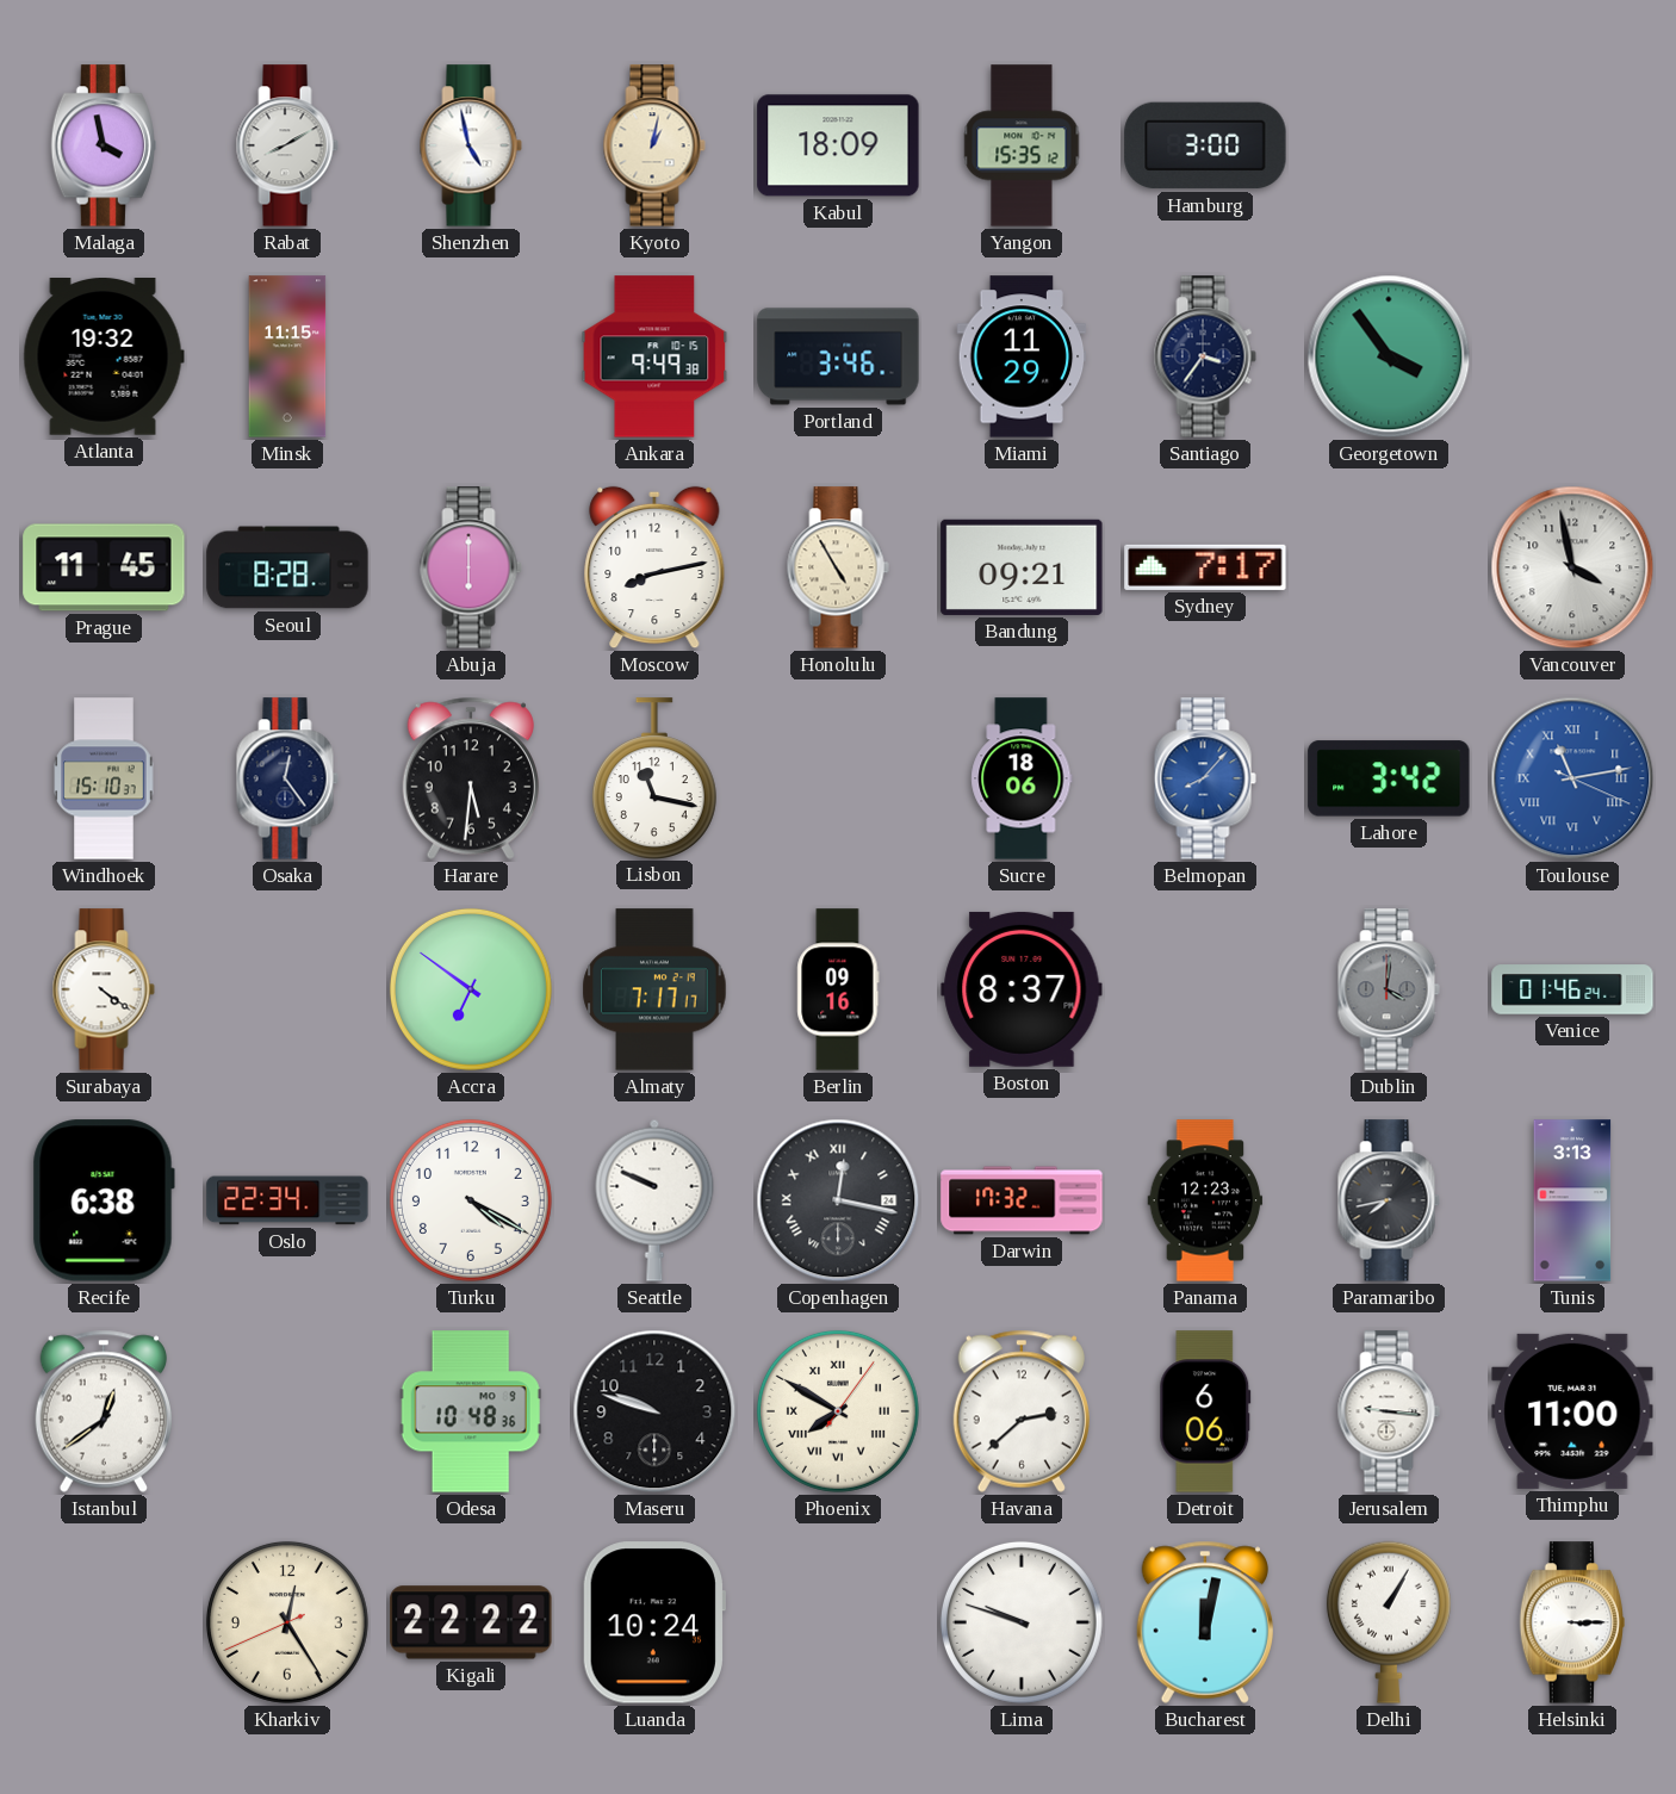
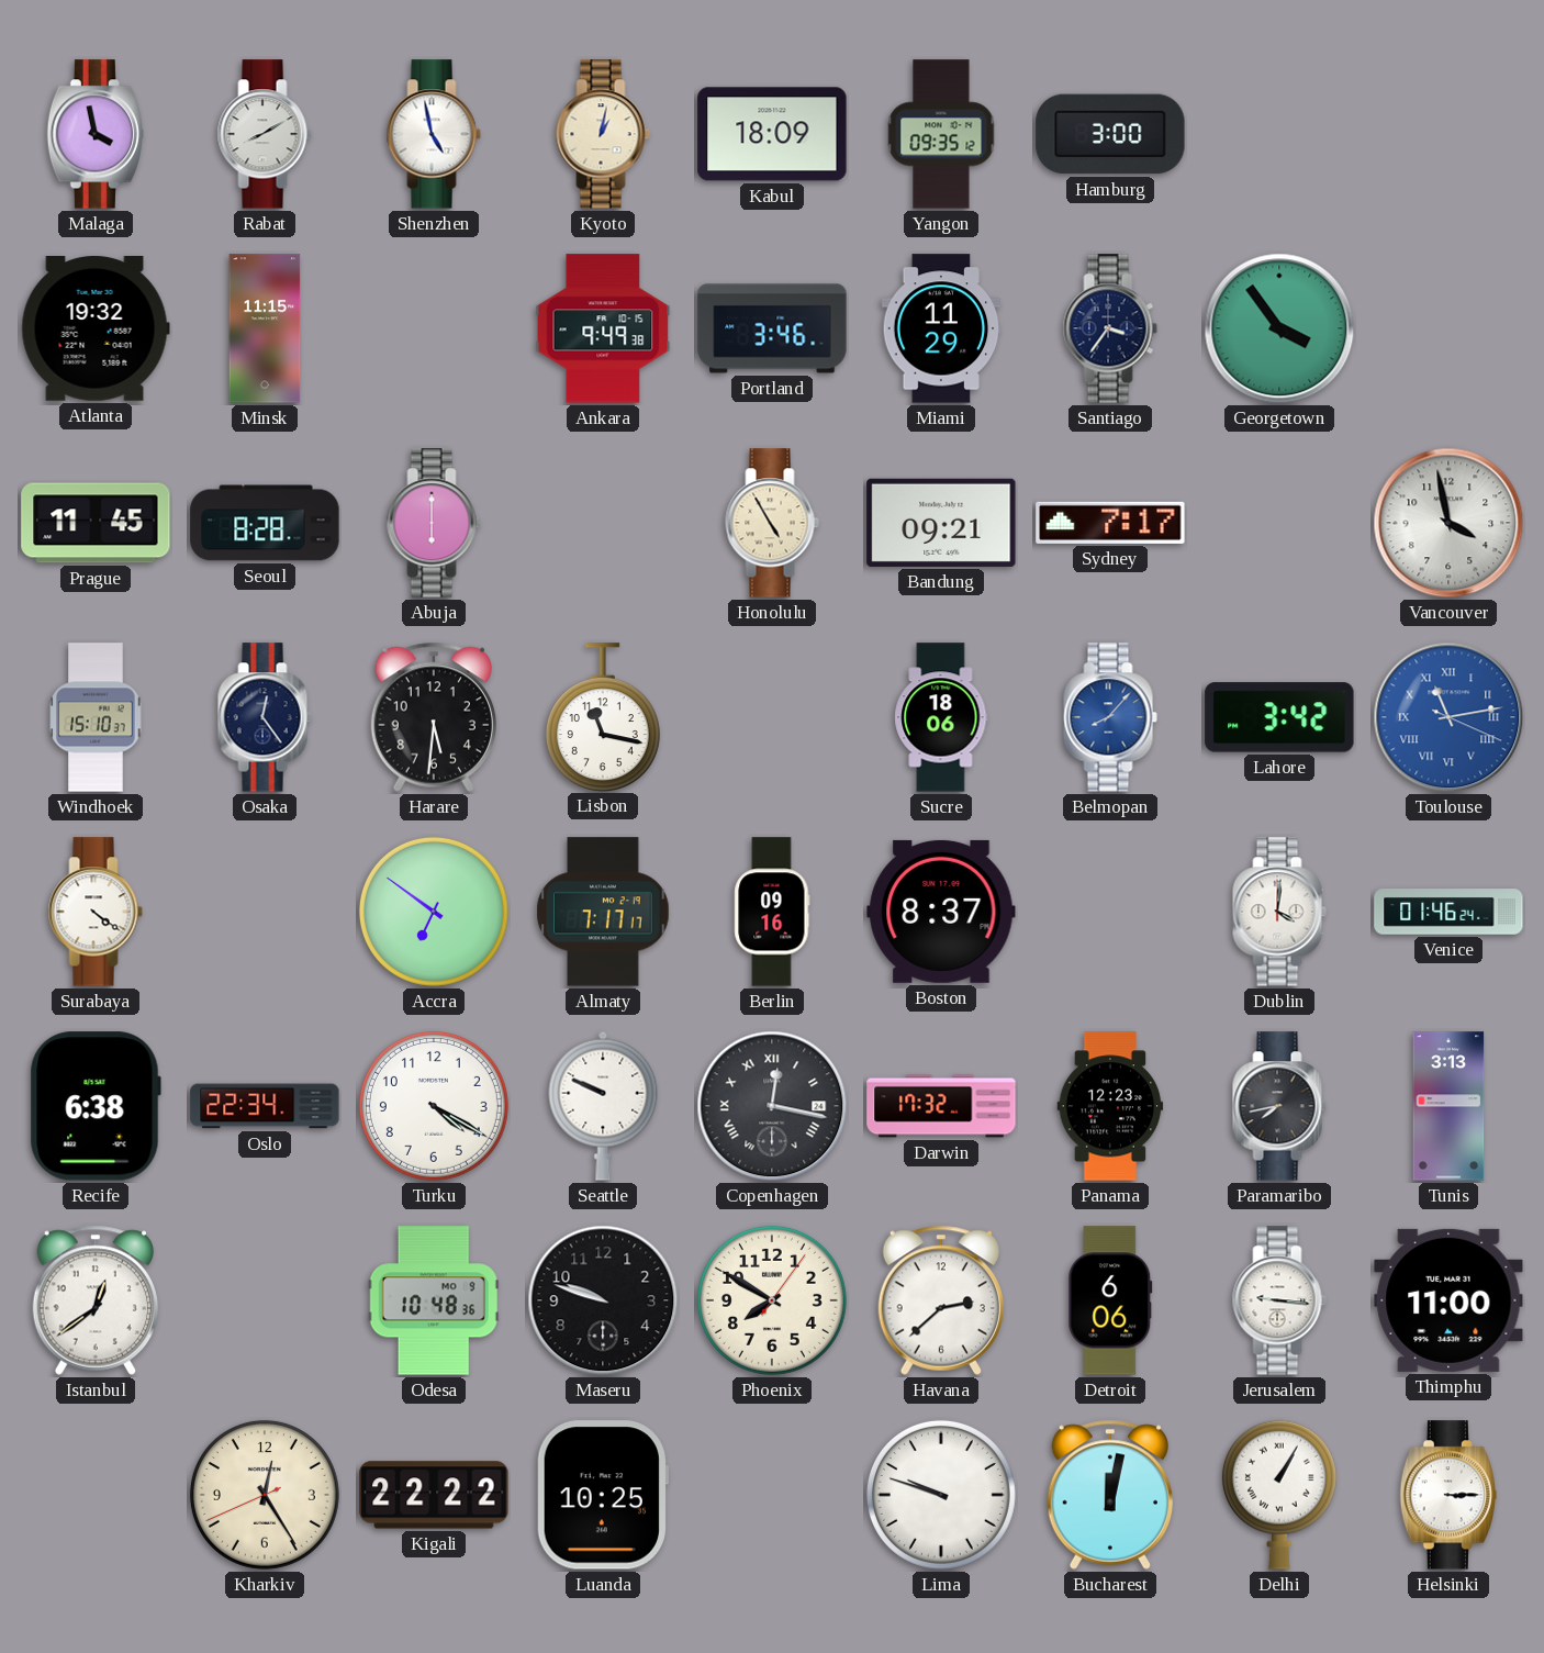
Yangon: 15:35 -> 09:35
Moscow: 8:13 -> none
Dublin dial: grey -> white
Phoenix numerals: Roman -> Arabic
Luanda: 10:24 -> 10:25
